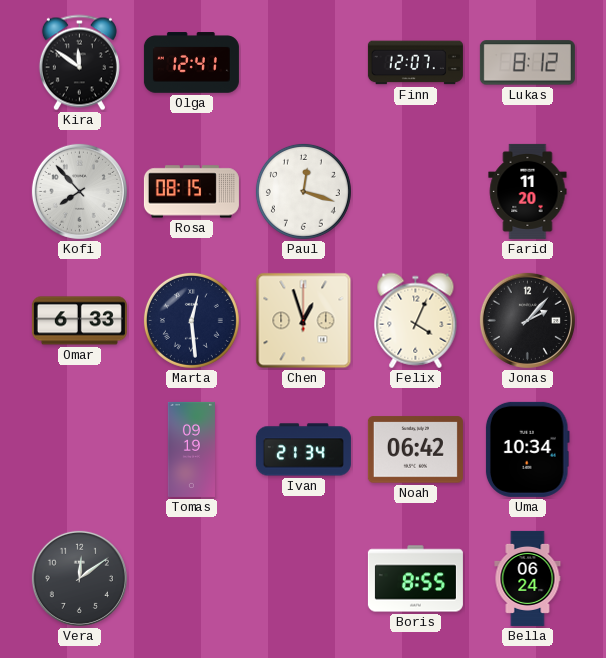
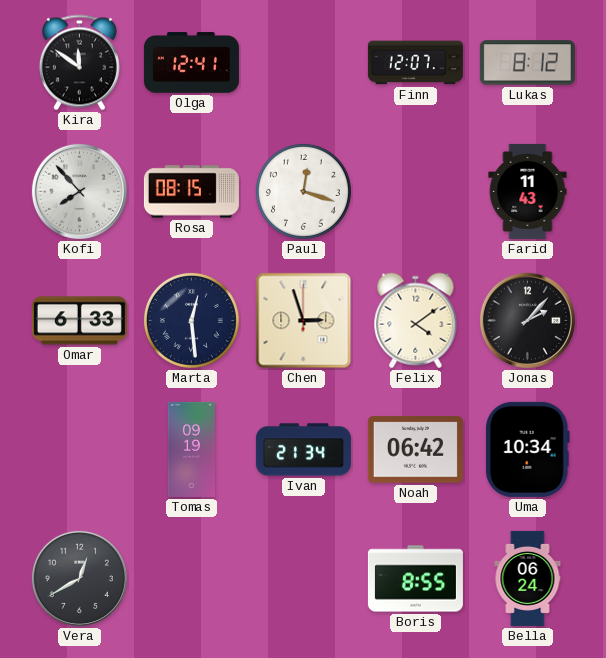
Farid: 11:20 -> 11:43
Chen: 12:57 -> 2:57
Felix: 4:04 -> 4:09
Vera: 12:09 -> 12:40
